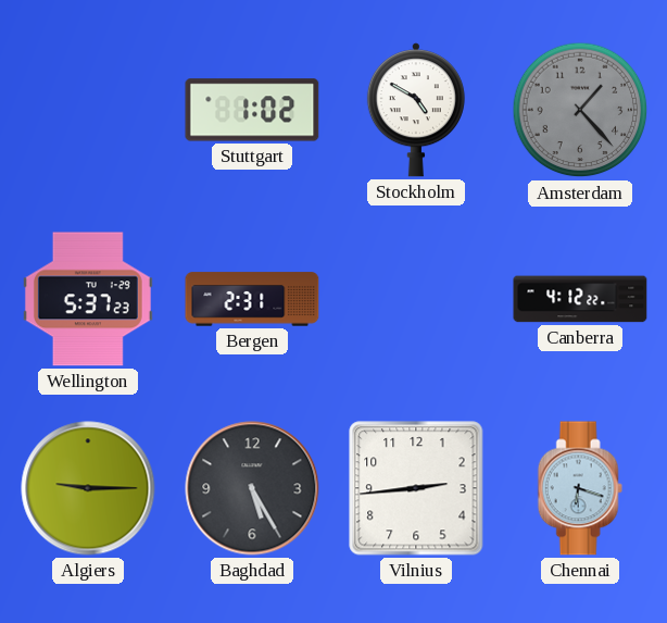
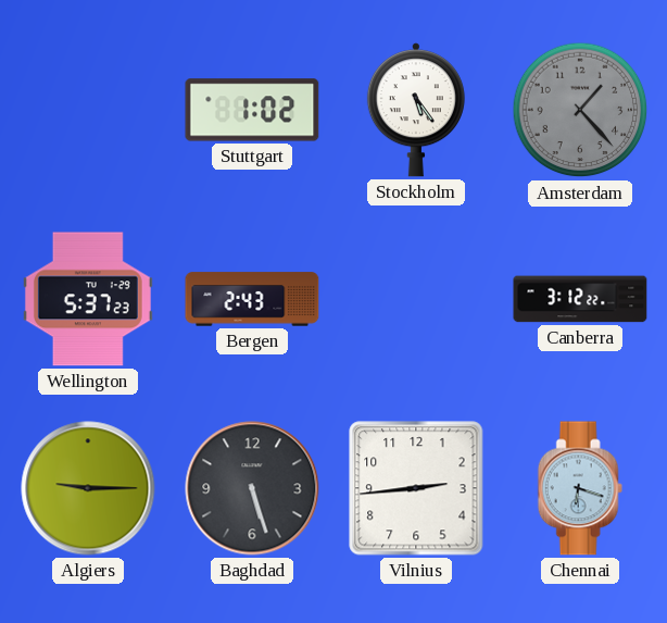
Stockholm: 4:50 -> 5:24
Bergen: 2:31 -> 2:43
Canberra: 4:12 -> 3:12
Baghdad: 5:25 -> 5:27
